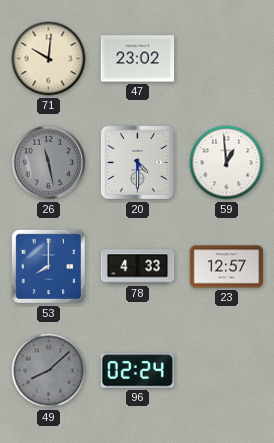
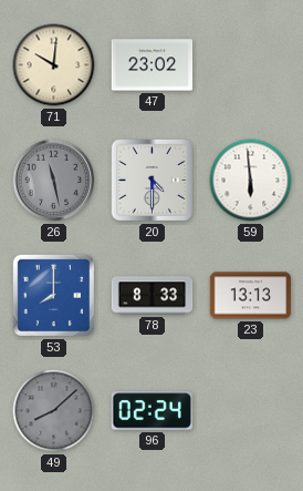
59: 12:59 -> 5:59
78: 4:33 -> 8:33
23: 12:57 -> 13:13
